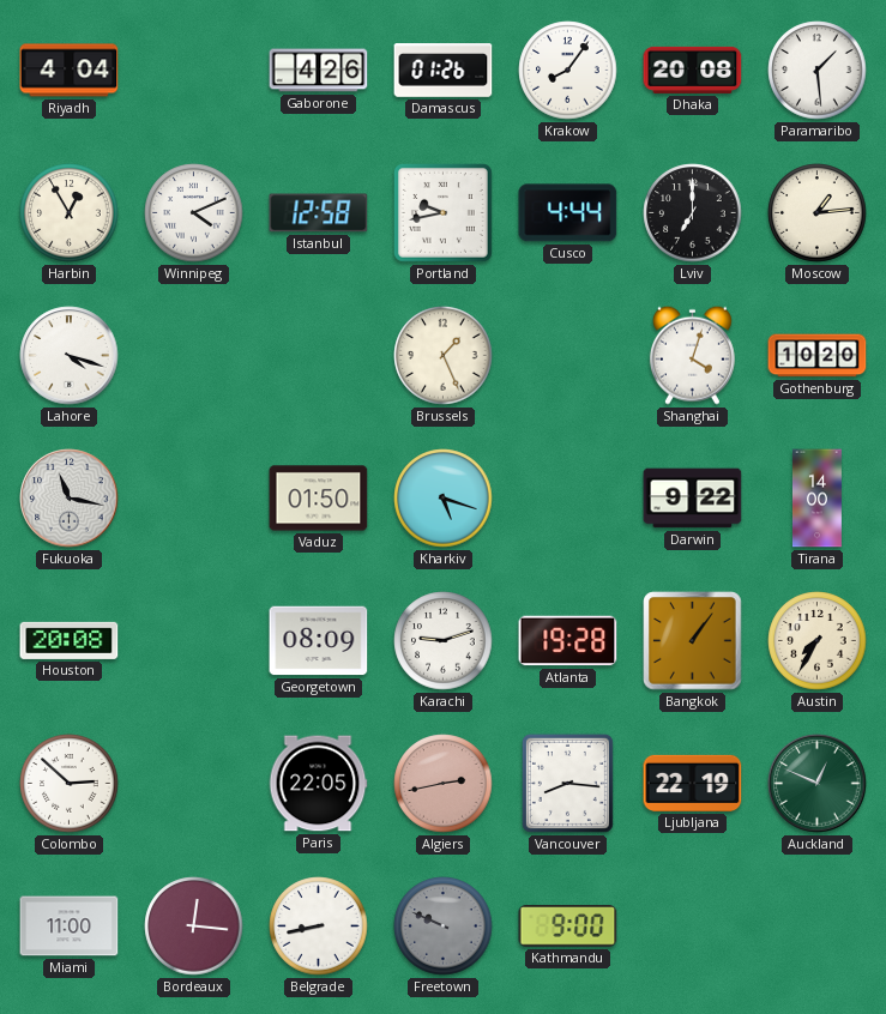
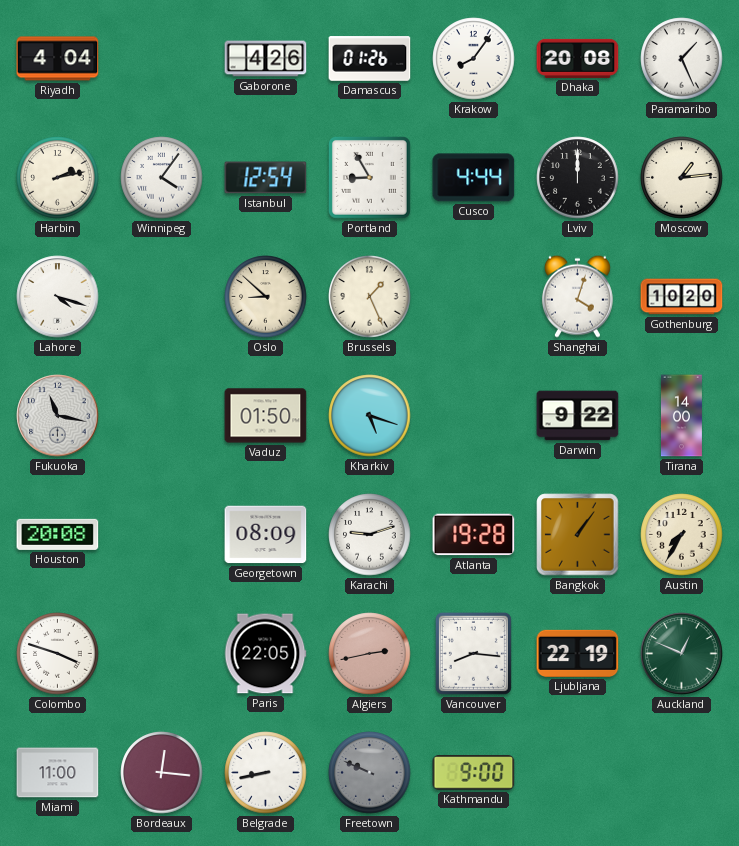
Paramaribo: 1:29 -> 1:26
Harbin: 12:55 -> 2:13
Winnipeg: 4:11 -> 4:06
Istanbul: 12:58 -> 12:54
Portland: 9:43 -> 8:55
Lviv: 7:00 -> 12:00
Oslo: none -> 8:52
Colombo: 2:52 -> 3:48
